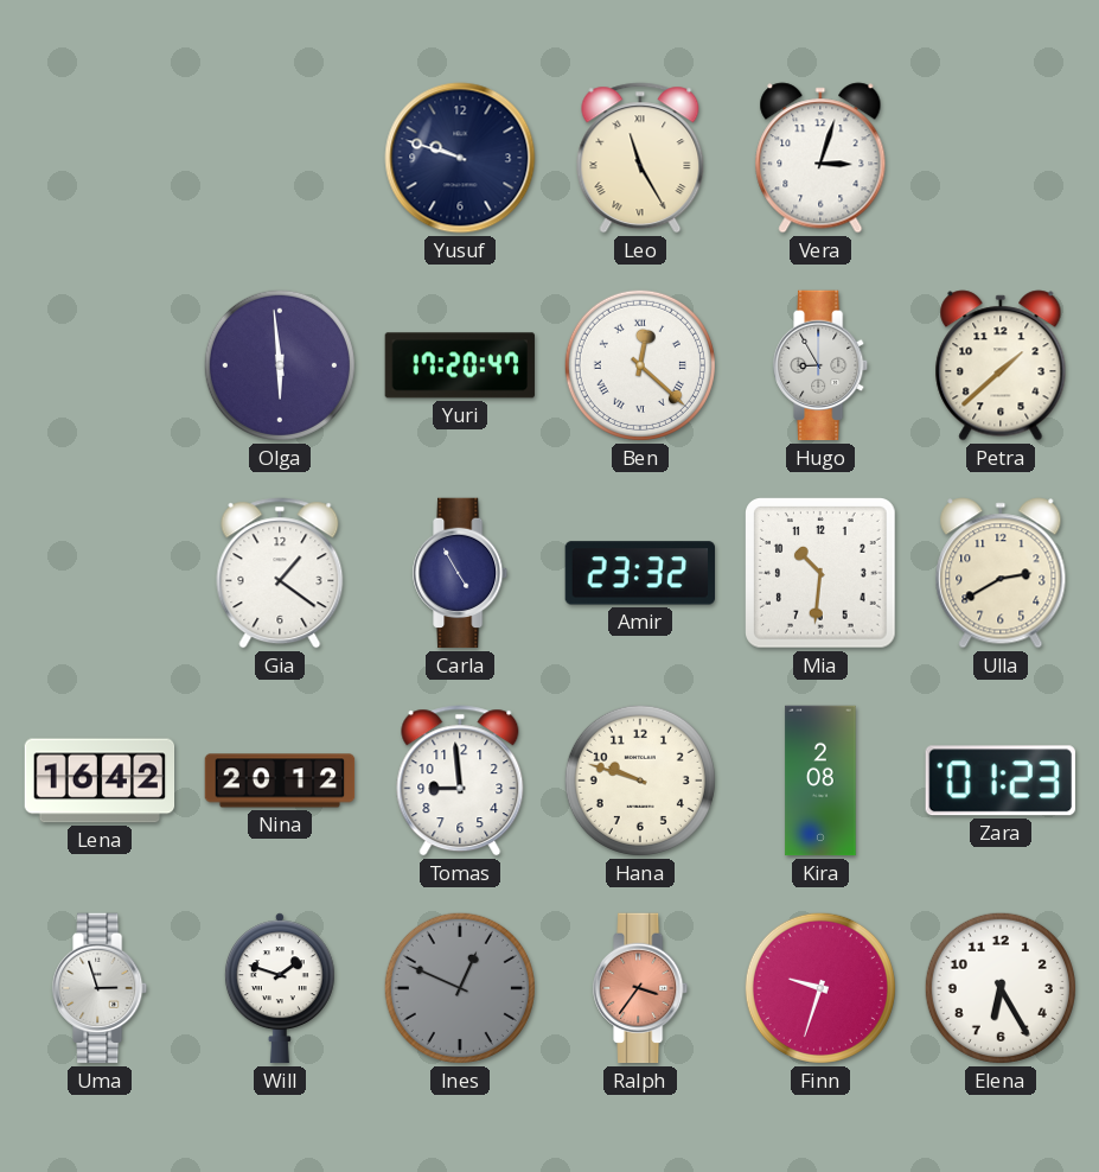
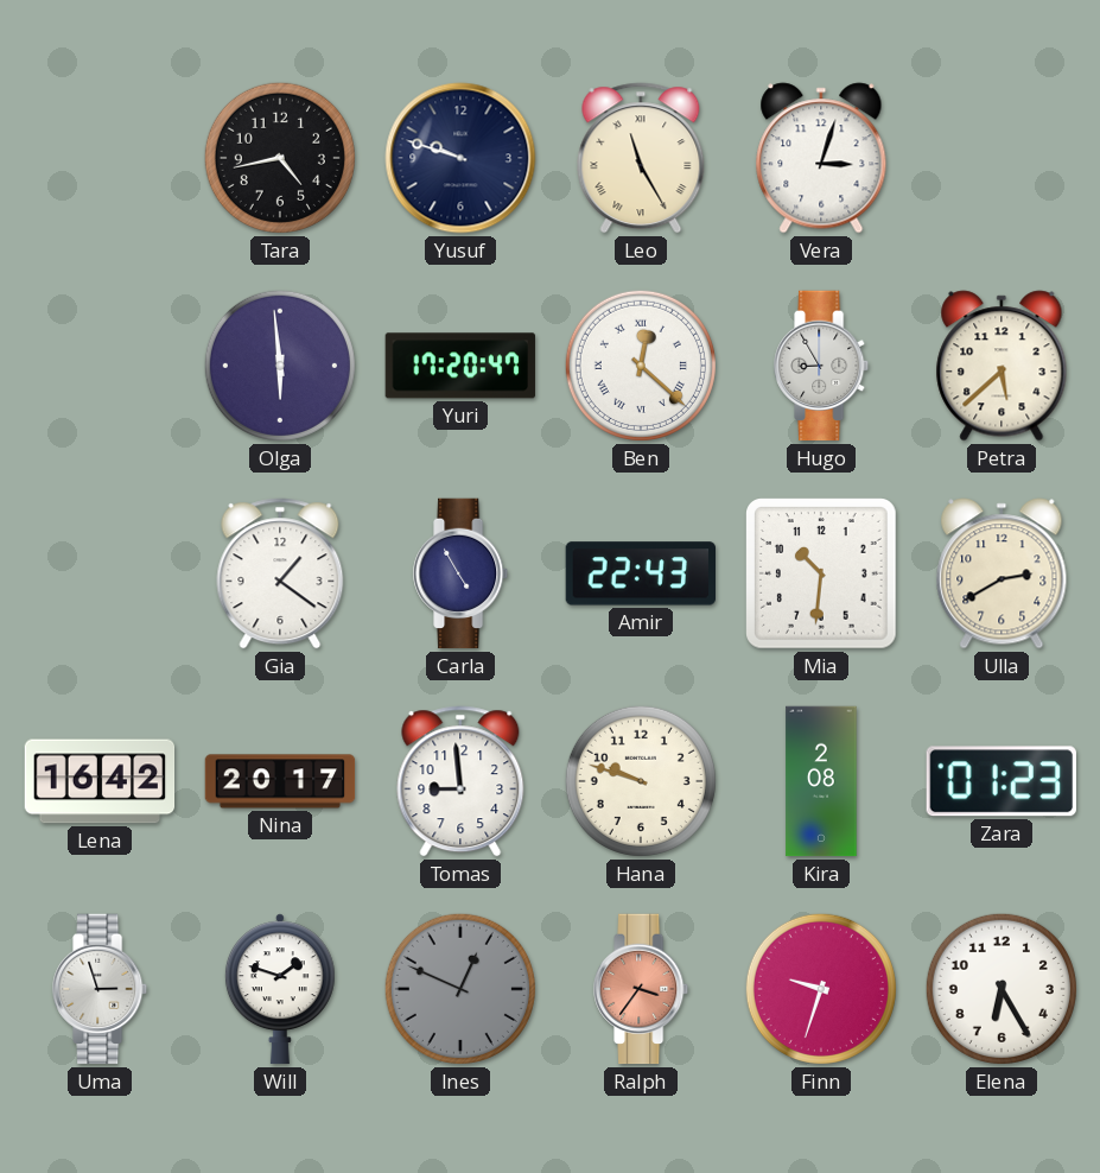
Tara: none -> 4:43
Petra: 1:38 -> 5:38
Amir: 23:32 -> 22:43
Nina: 20:12 -> 20:17
